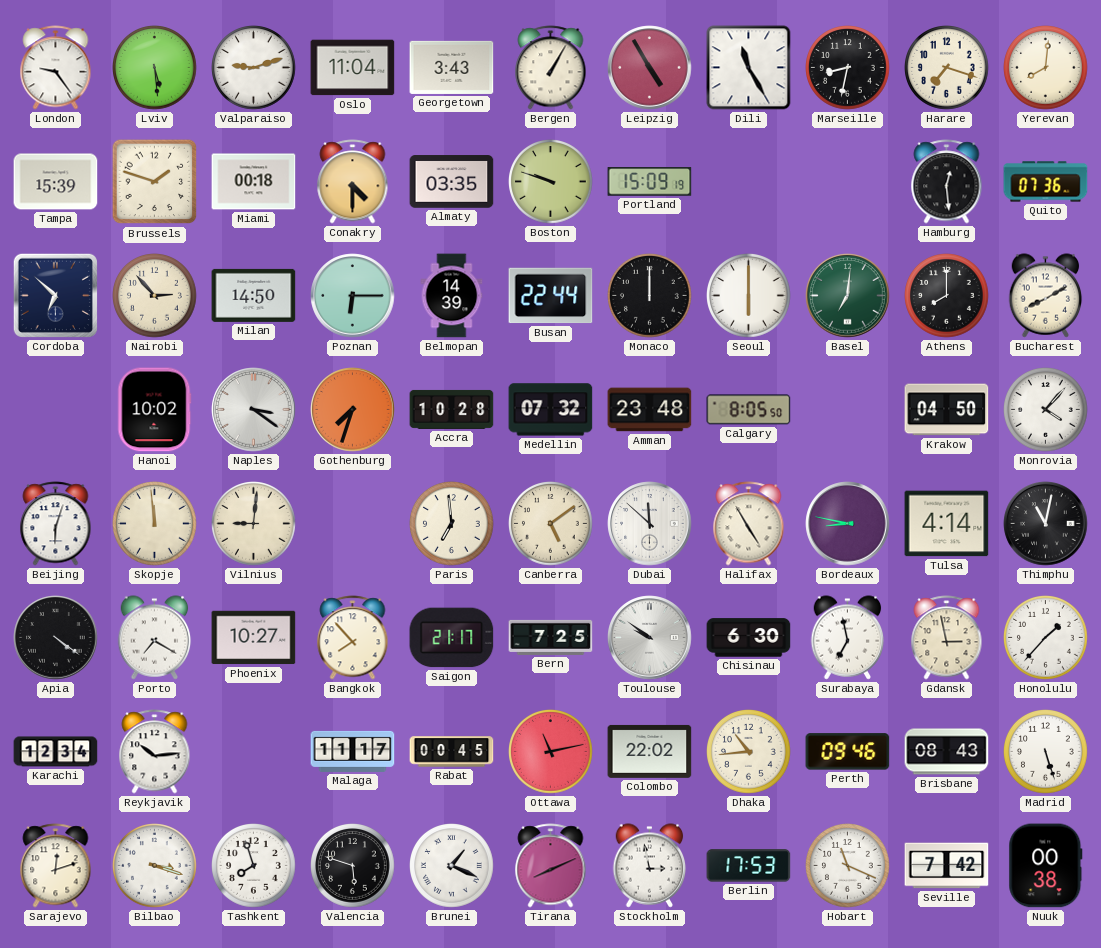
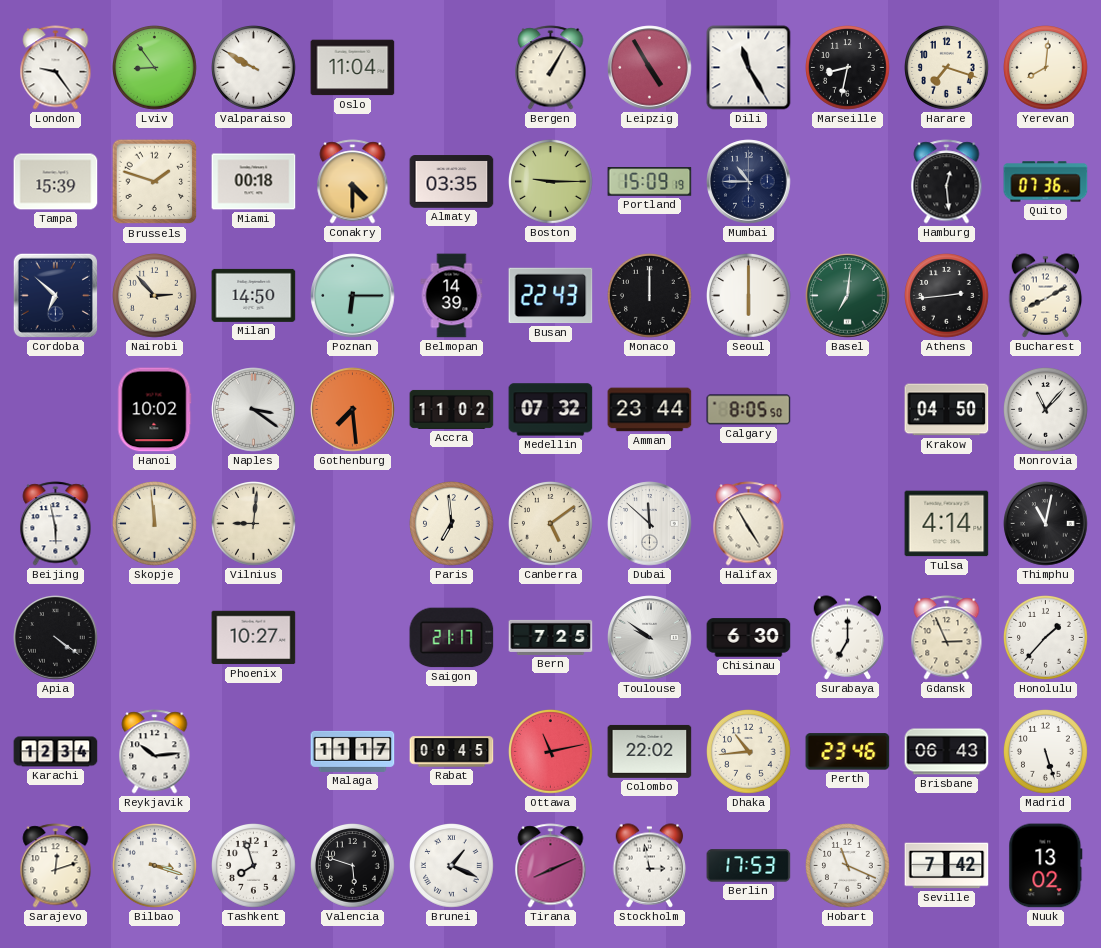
Lviv: 5:29 -> 8:54
Valparaiso: 9:12 -> 9:50
Georgetown: 3:43 -> none
Boston: 9:48 -> 9:15
Mumbai: none -> 10:45
Busan: 22:44 -> 22:43
Athens: 8:00 -> 2:44
Gothenburg: 7:33 -> 7:29
Accra: 10:28 -> 11:02
Amman: 23:48 -> 23:44
Monrovia: 4:07 -> 11:07
Beijing: 6:03 -> 5:58
Bordeaux: 8:47 -> none
Porto: 7:20 -> none
Bangkok: 7:53 -> none
Surabaya: 6:58 -> 7:00
Gdansk: 2:58 -> 2:56
Perth: 09:46 -> 23:46
Brisbane: 08:43 -> 06:43
Nuuk: 00:38 -> 13:02
